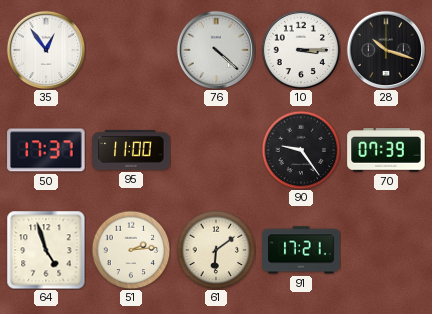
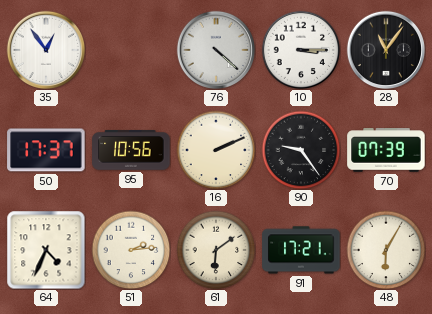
28: 10:18 -> 11:06
95: 11:00 -> 10:56
16: none -> 2:11
64: 4:57 -> 4:34
48: none -> 6:05
